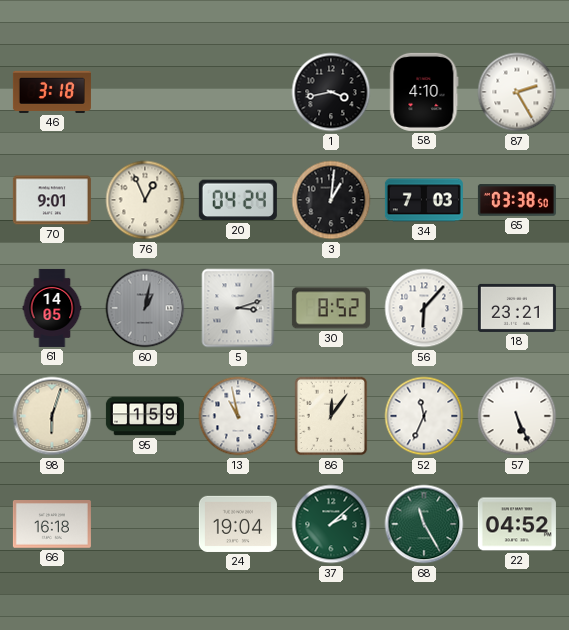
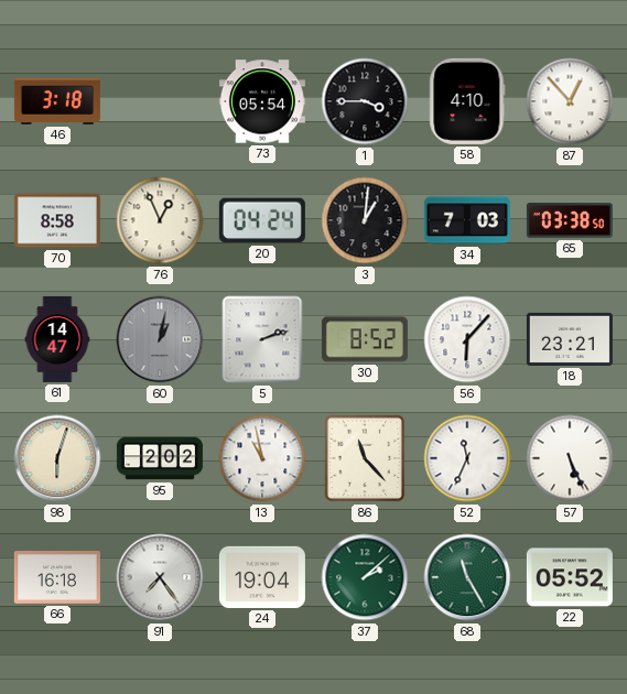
73: none -> 05:54
1: 3:43 -> 3:45
87: 2:25 -> 12:53
70: 9:01 -> 8:58
61: 14:05 -> 14:47
5: 3:12 -> 2:12
95: 1:59 -> 2:02
86: 12:06 -> 11:23
91: none -> 7:24
22: 04:52 -> 05:52
